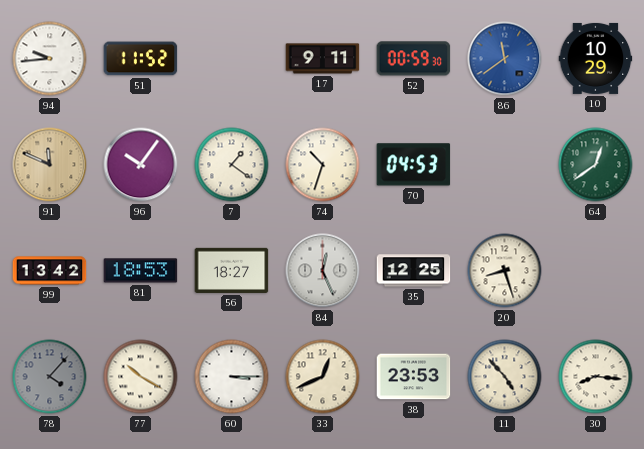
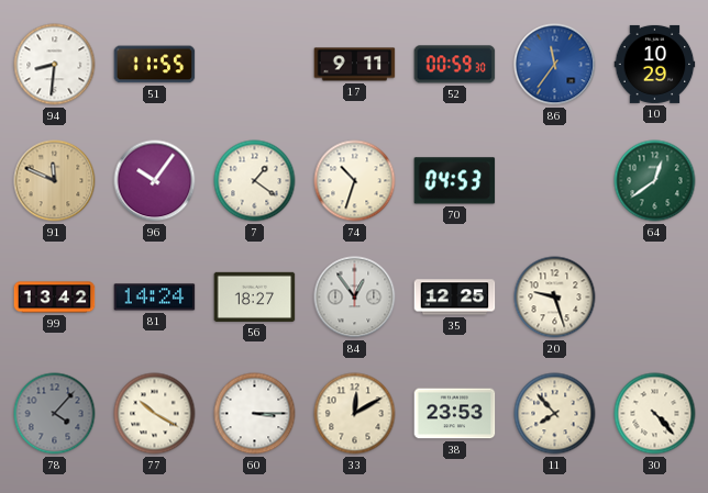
94: 9:44 -> 8:31
51: 11:52 -> 11:55
86: 11:39 -> 11:36
81: 18:53 -> 14:24
84: 12:26 -> 12:54
20: 8:27 -> 9:27
33: 12:41 -> 12:10
11: 4:53 -> 7:53
30: 8:16 -> 4:23
